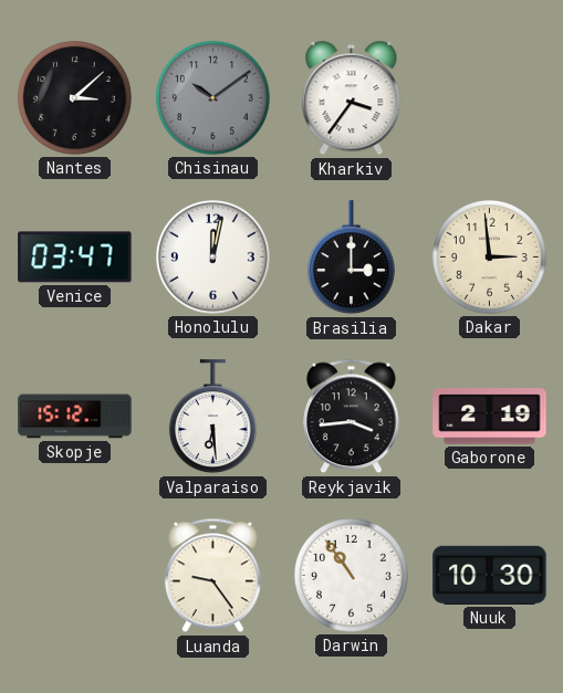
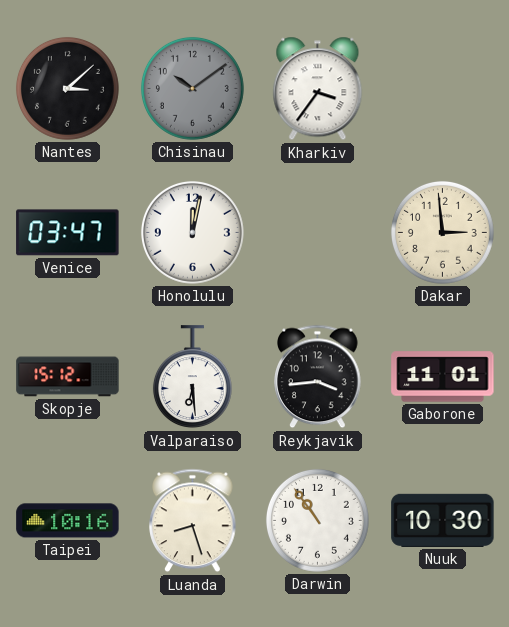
Brasilia: 3:00 -> none
Gaborone: 2:19 -> 11:01
Taipei: none -> 10:16
Luanda: 9:24 -> 8:27
